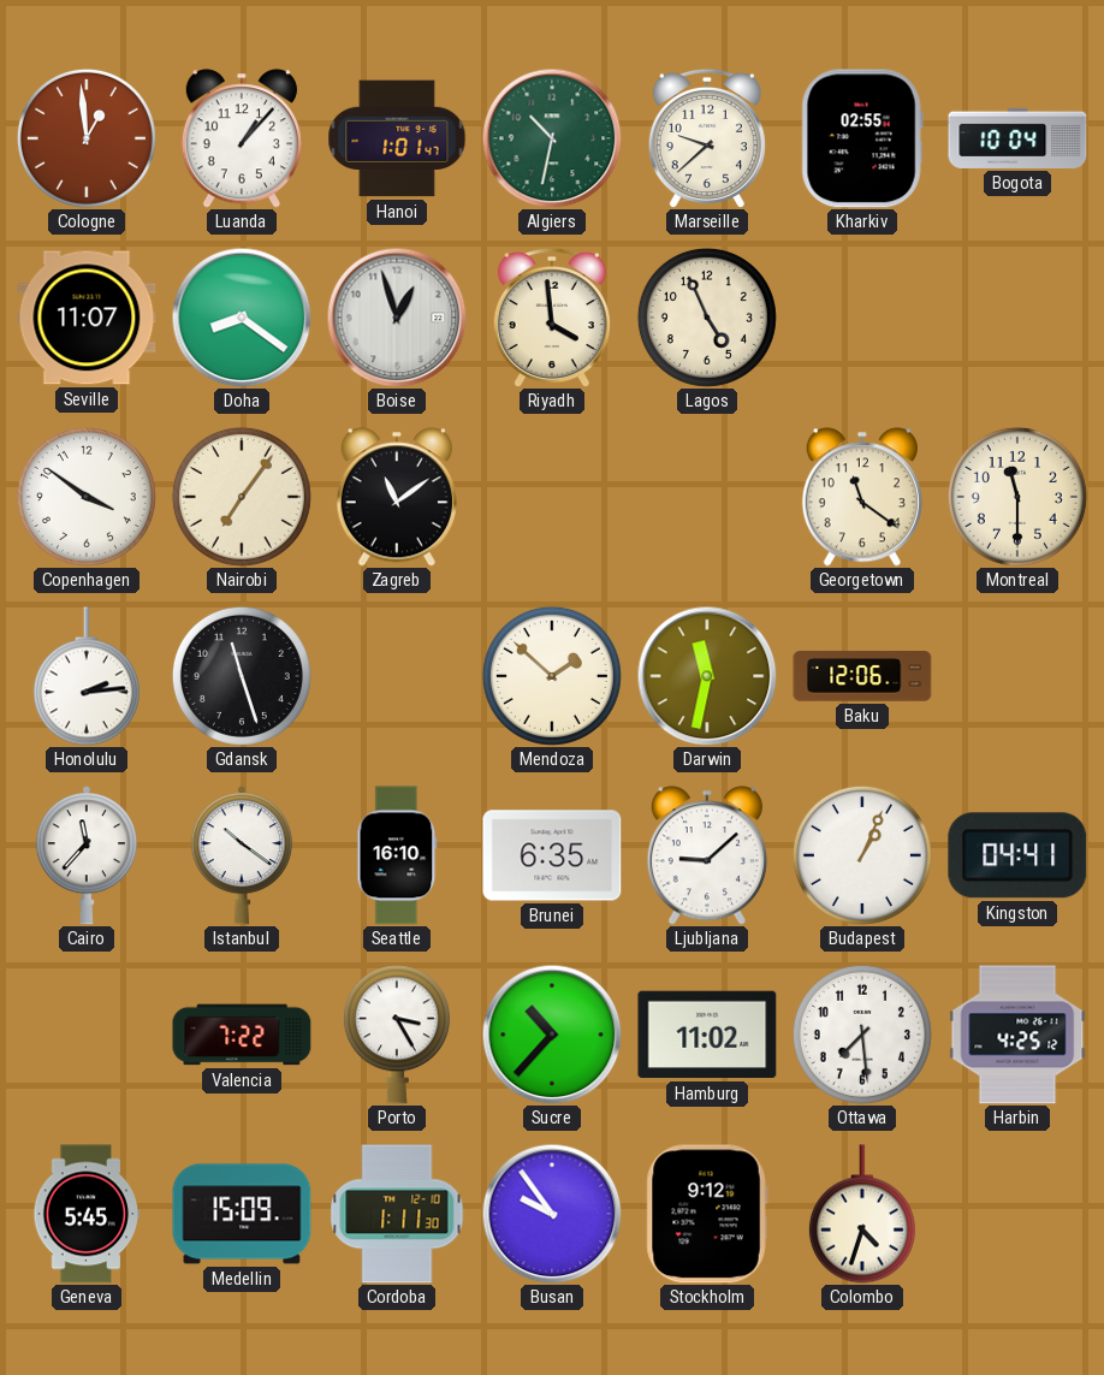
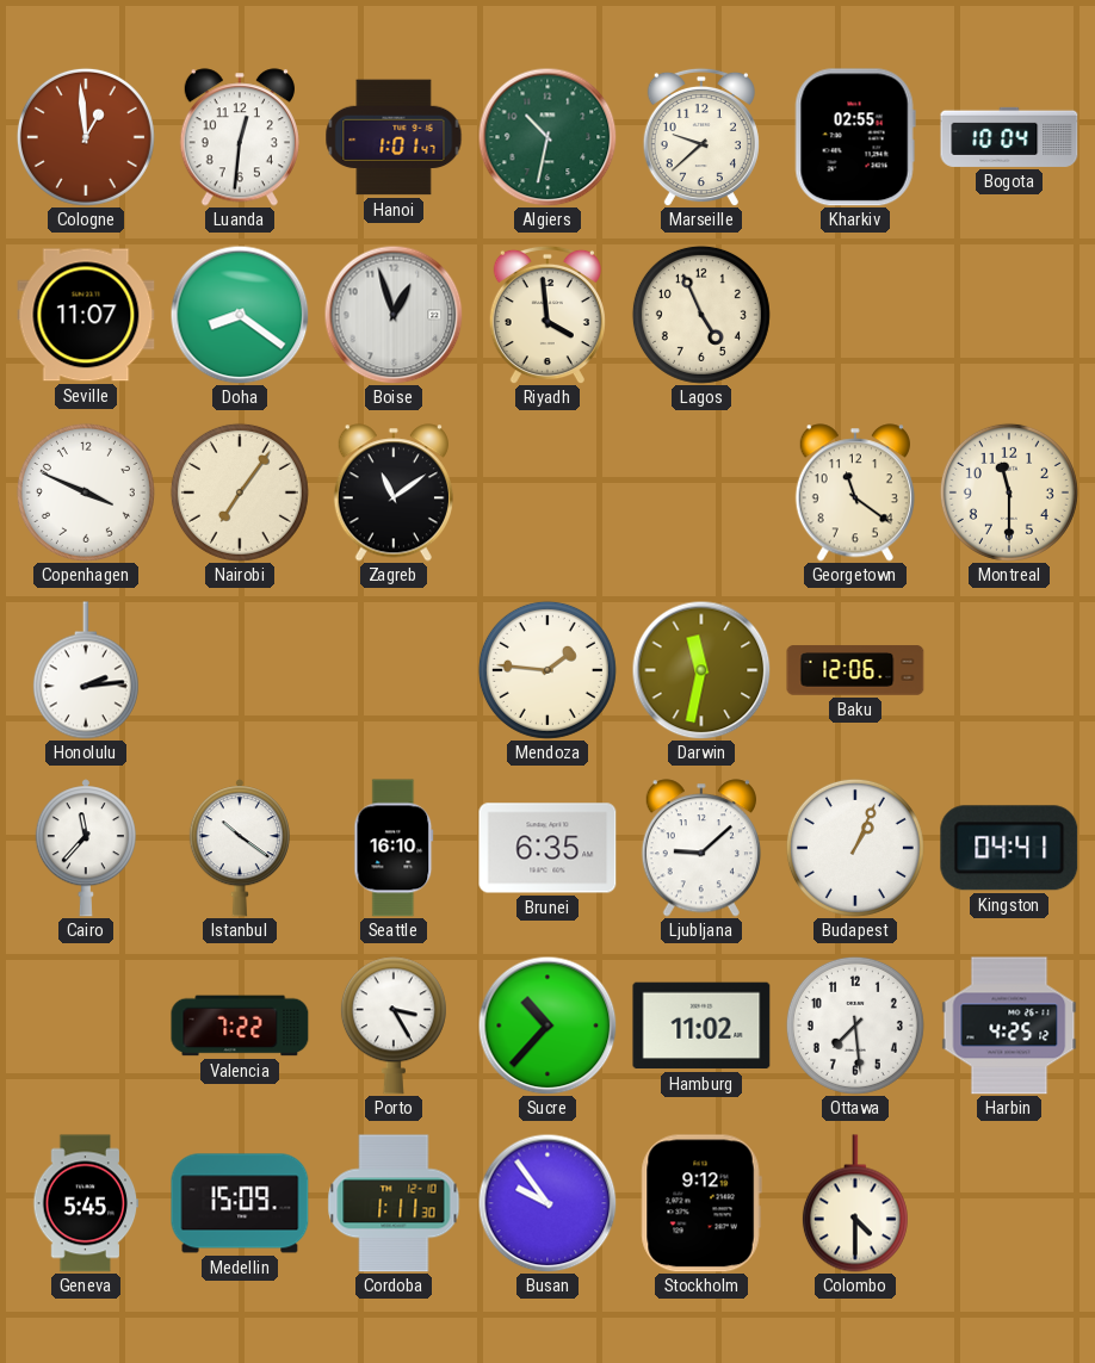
Luanda: 1:07 -> 12:31
Copenhagen: 3:51 -> 3:49
Gdansk: 11:27 -> none
Mendoza: 1:52 -> 1:46
Colombo: 4:33 -> 4:30
